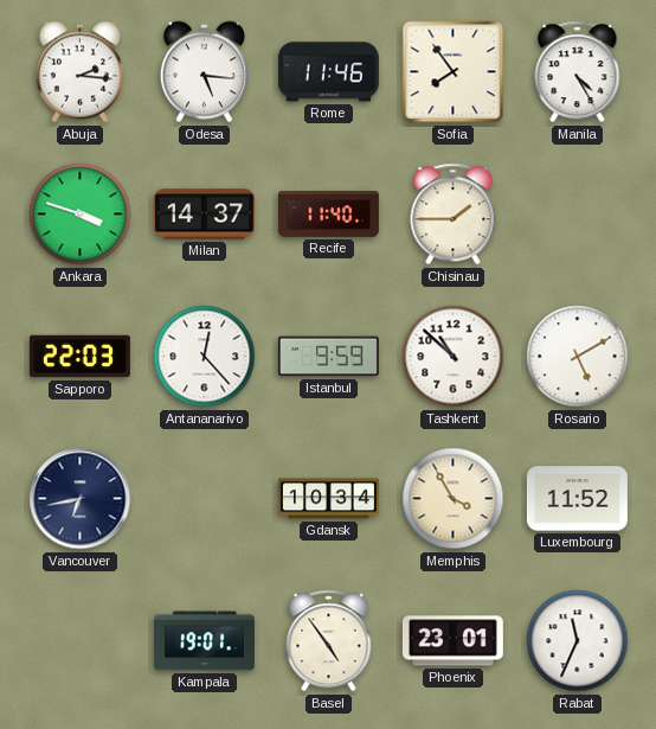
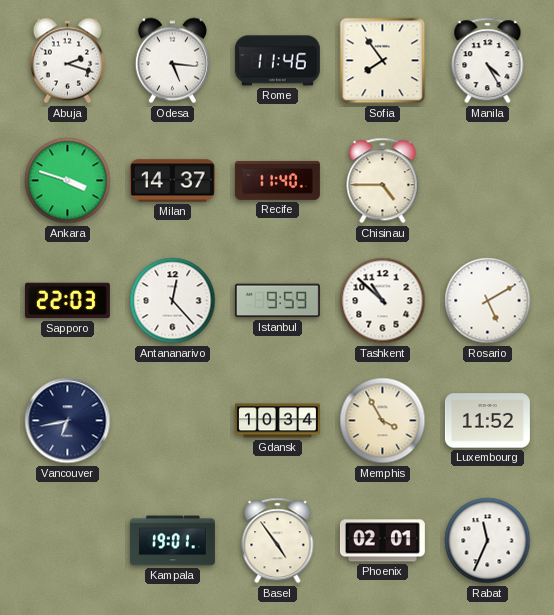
Abuja: 2:16 -> 2:18
Chisinau: 1:45 -> 4:45
Phoenix: 23:01 -> 02:01
